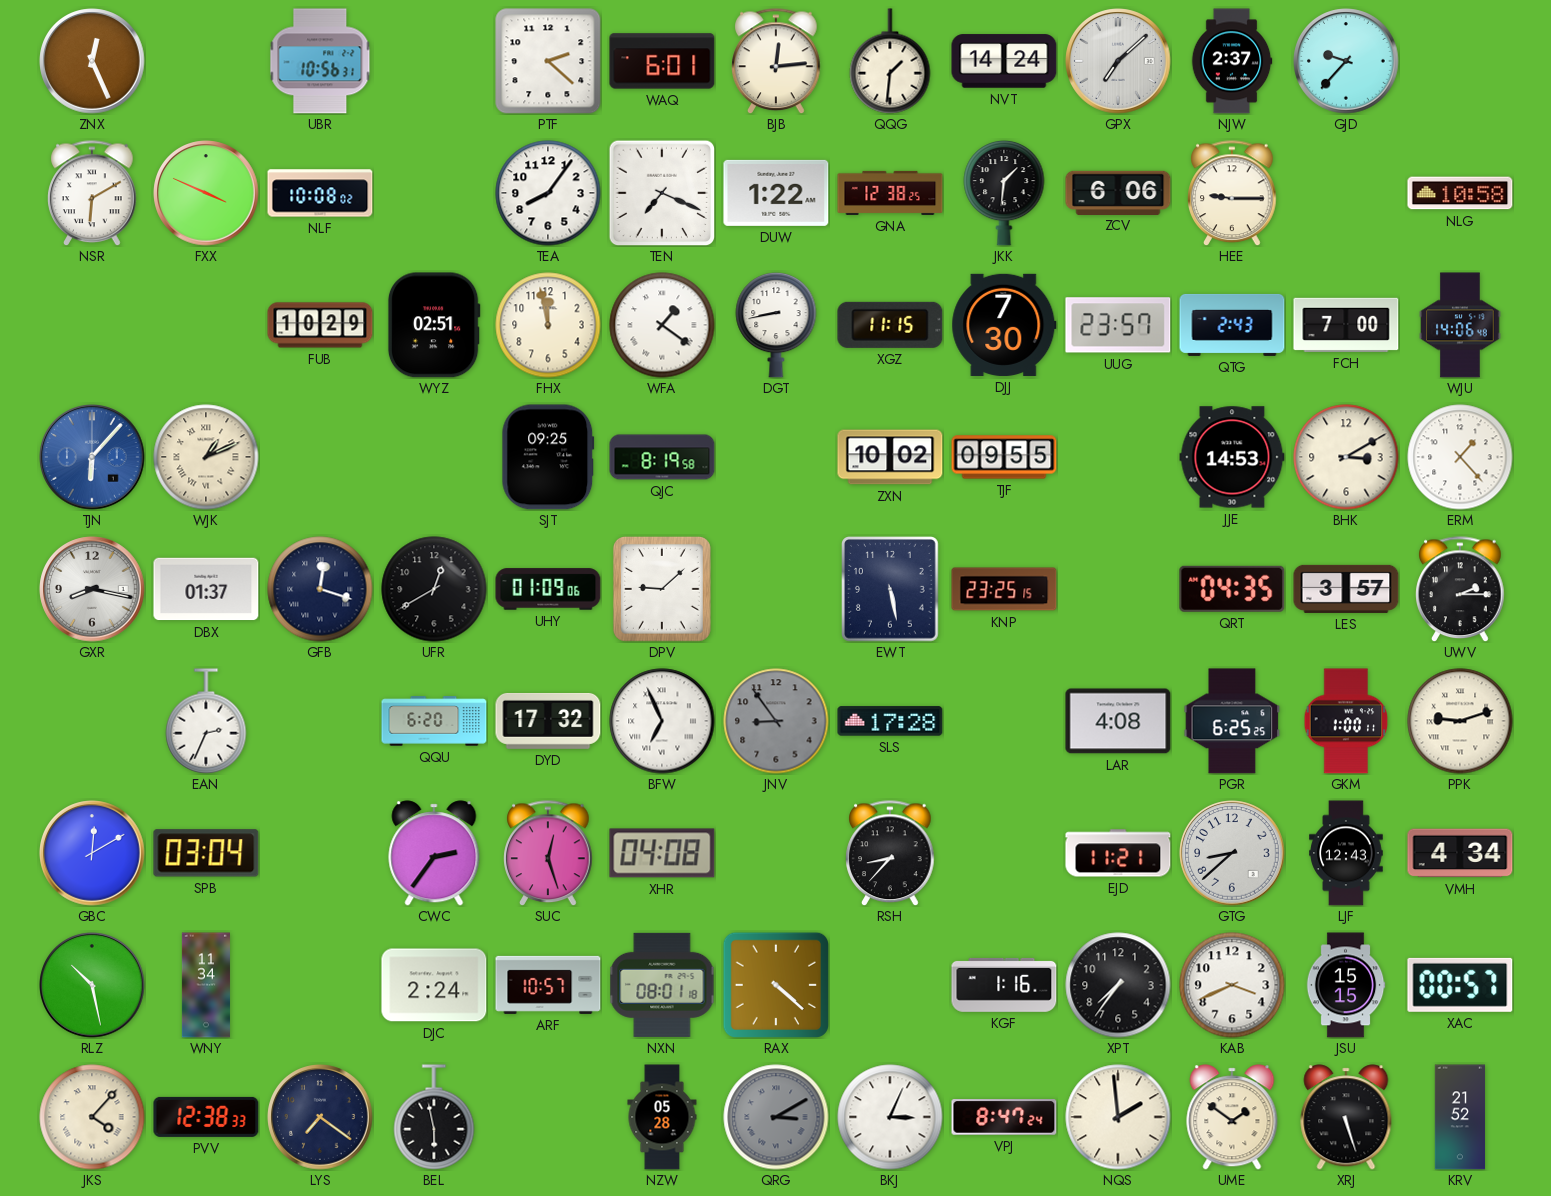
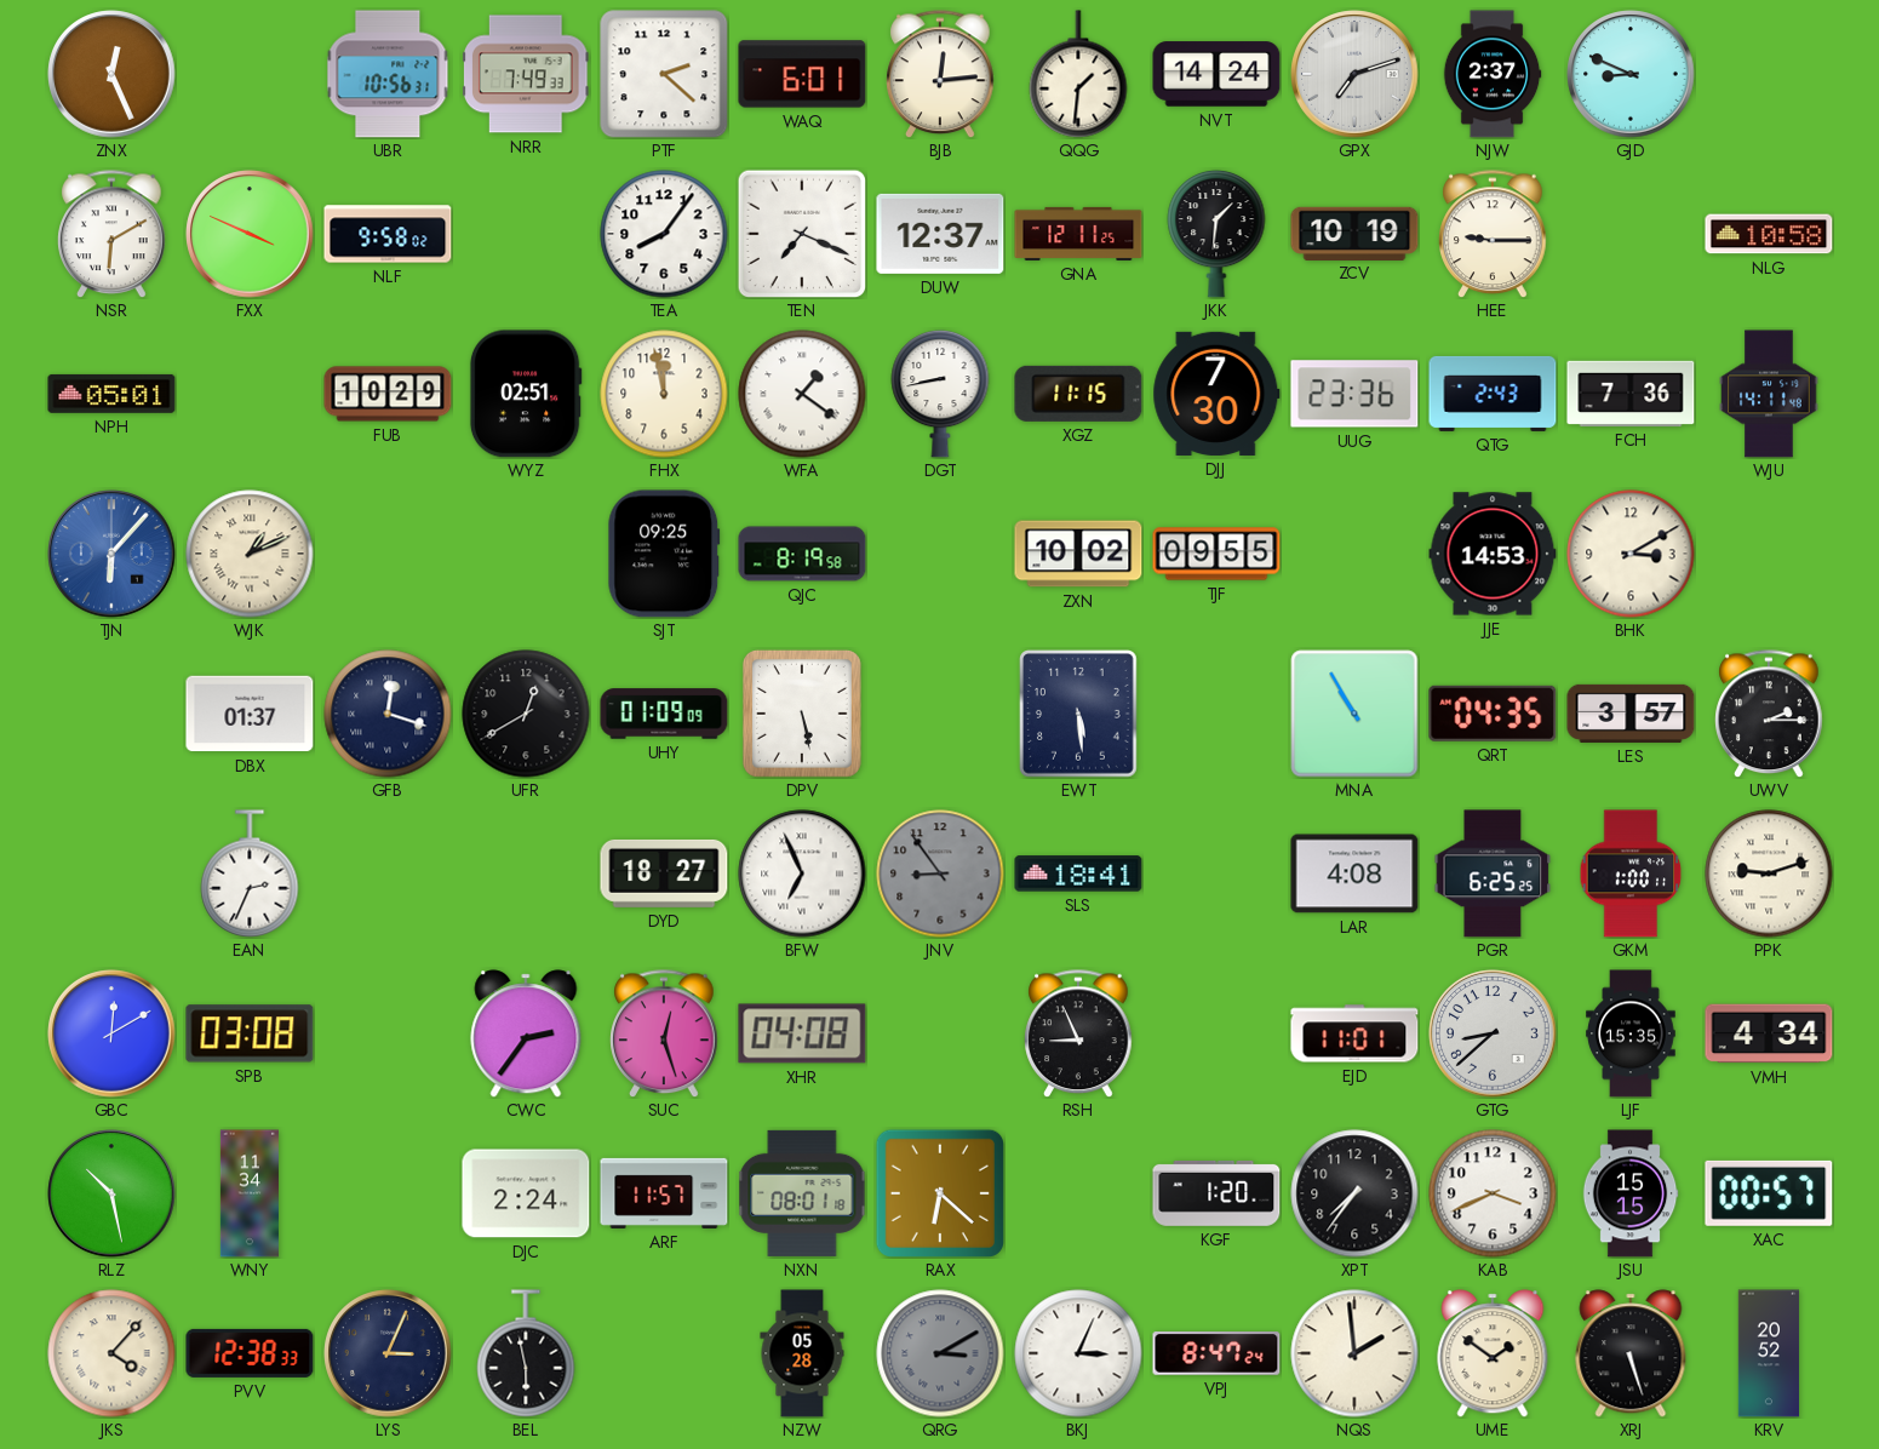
NRR: none -> 7:49
GPX: 7:08 -> 7:12
GJD: 9:37 -> 8:49
NLF: 10:08 -> 9:58
DUW: 1:22 -> 12:37
GNA: 12:38 -> 12:11
ZCV: 6:06 -> 10:19
NPH: none -> 05:01
UUG: 23:57 -> 23:36
FCH: 7:00 -> 7:36
WJU: 14:06 -> 14:11
ERM: 1:23 -> none
GXR: 8:17 -> none
UHY: 01:09:06 -> 01:09:09
DPV: 9:08 -> 5:28
EWT: 5:28 -> 5:29
KNP: 23:25 -> none
MNA: none -> 10:55
QQU: 6:20 -> none
DYD: 17:32 -> 18:27
SLS: 17:28 -> 18:41
SPB: 03:04 -> 03:08
RSH: 8:37 -> 8:56
EJD: 11:21 -> 11:01
LJF: 12:43 -> 15:35
ARF: 10:57 -> 11:57
RAX: 4:22 -> 6:22
KGF: 1:16 -> 1:20
LYS: 7:21 -> 3:04
KRV: 21:52 -> 20:52
